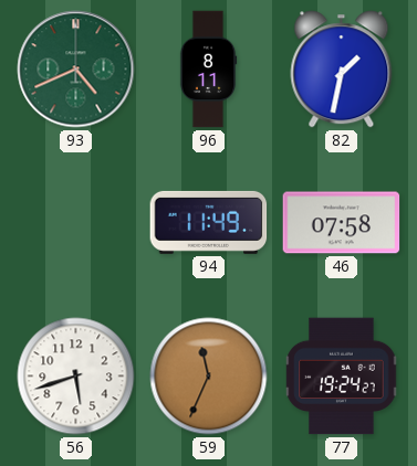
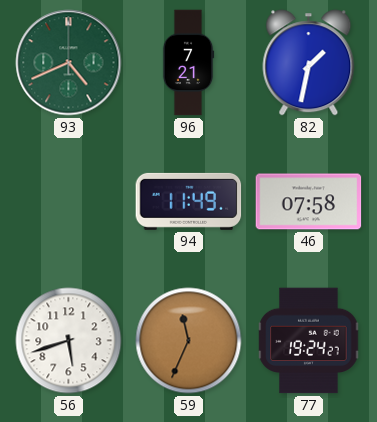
96: 8:11 -> 7:21
